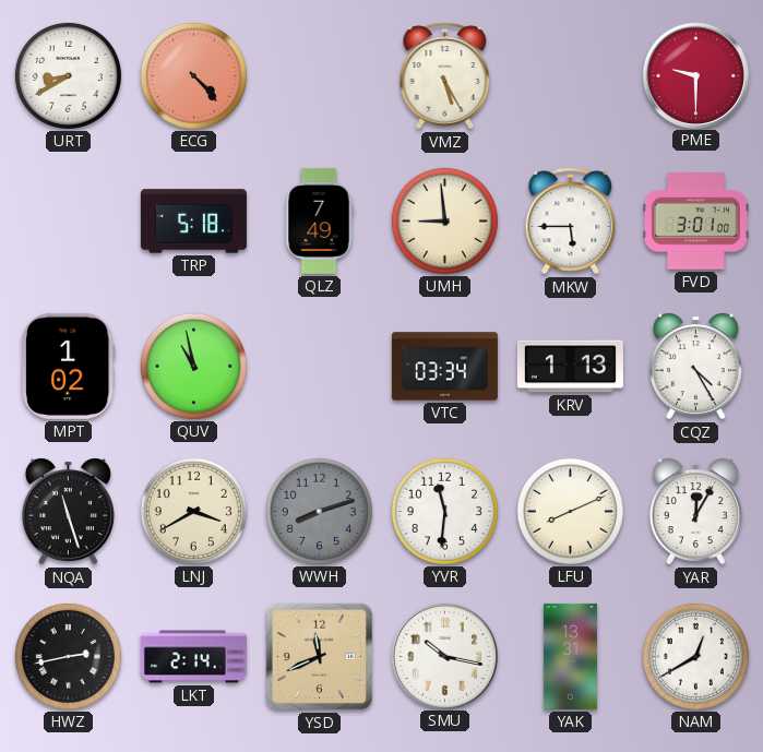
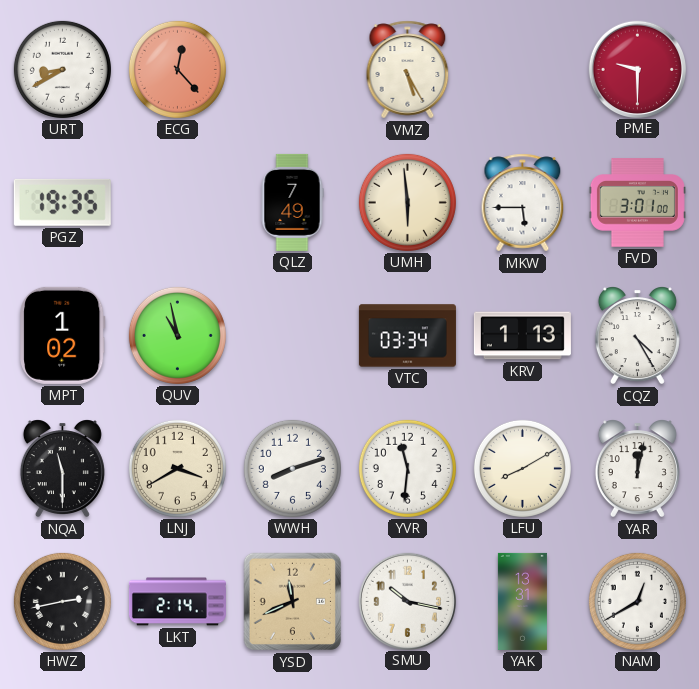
ECG: 4:23 -> 12:23
PGZ: none -> 19:35
TRP: 5:18 -> none
UMH: 8:59 -> 5:59
NQA: 11:27 -> 11:30
WWH dial: grey -> white
LFU: 8:11 -> 8:10
YAR: 12:05 -> 12:02
